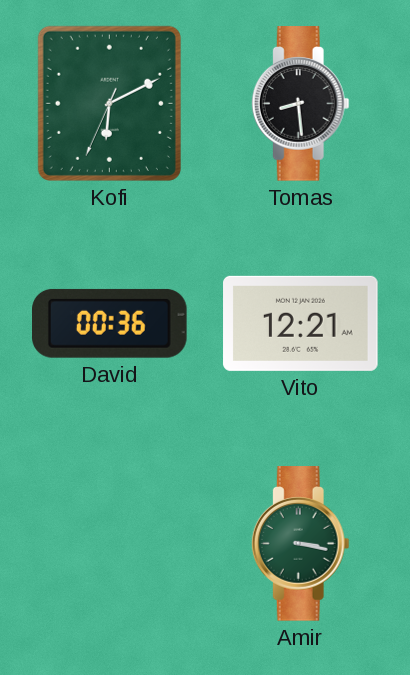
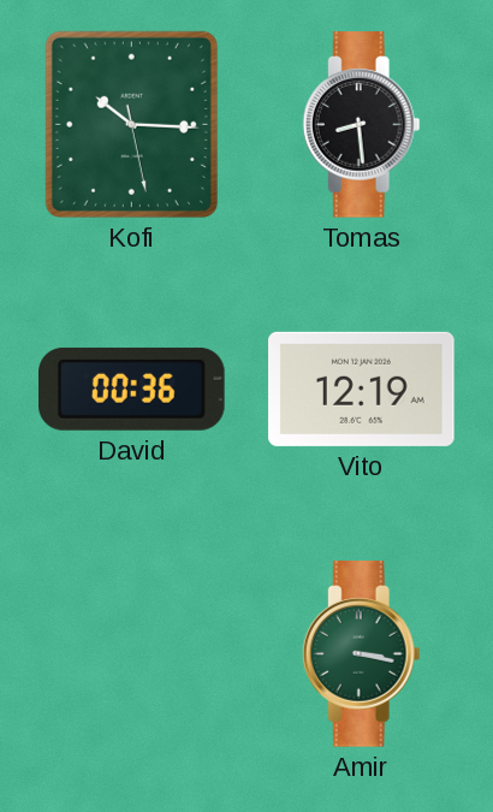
Kofi: 6:10 -> 10:15
Vito: 12:21 -> 12:19
